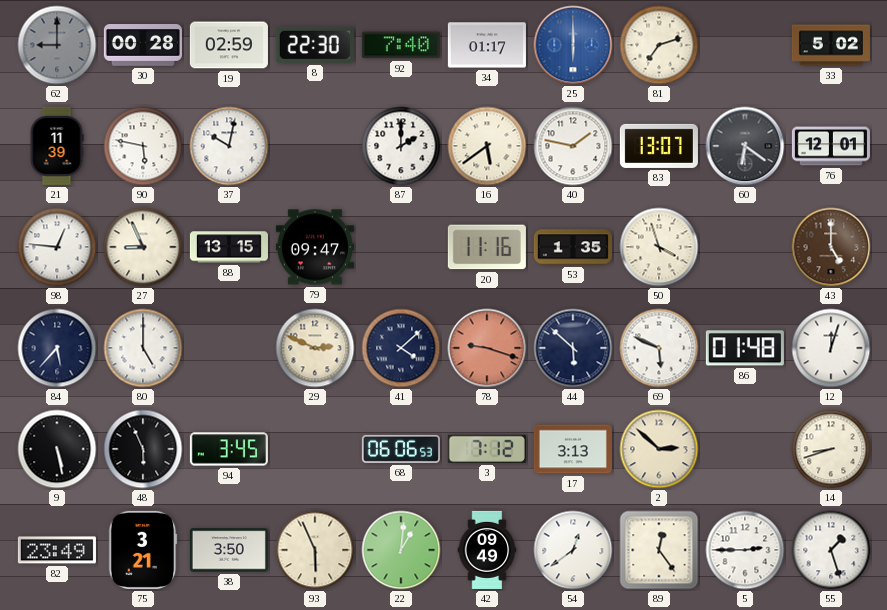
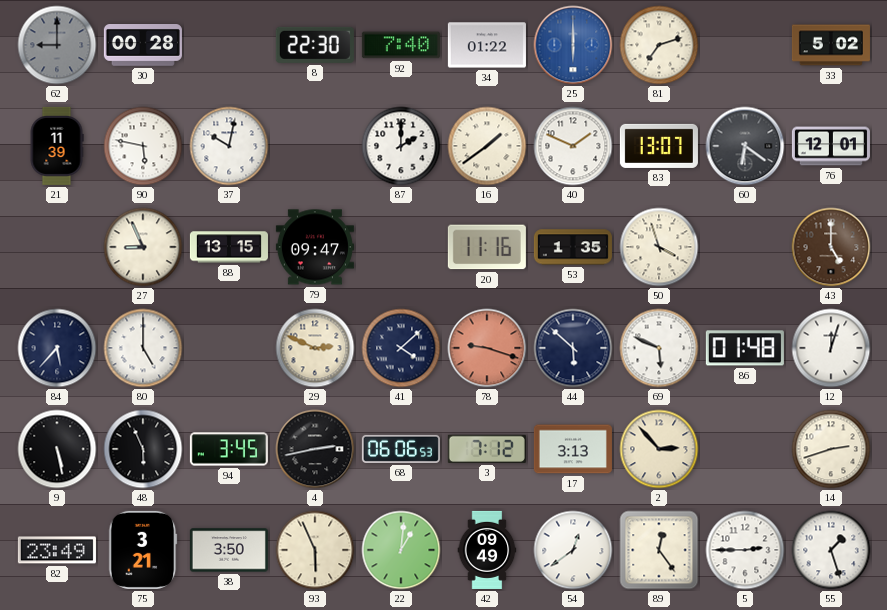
19: 02:59 -> none
34: 01:17 -> 01:22
16: 5:39 -> 1:39
40: 1:47 -> 1:49
98: 12:46 -> none
4: none -> 2:43
2: 2:52 -> 2:53
14: 8:42 -> 2:42
